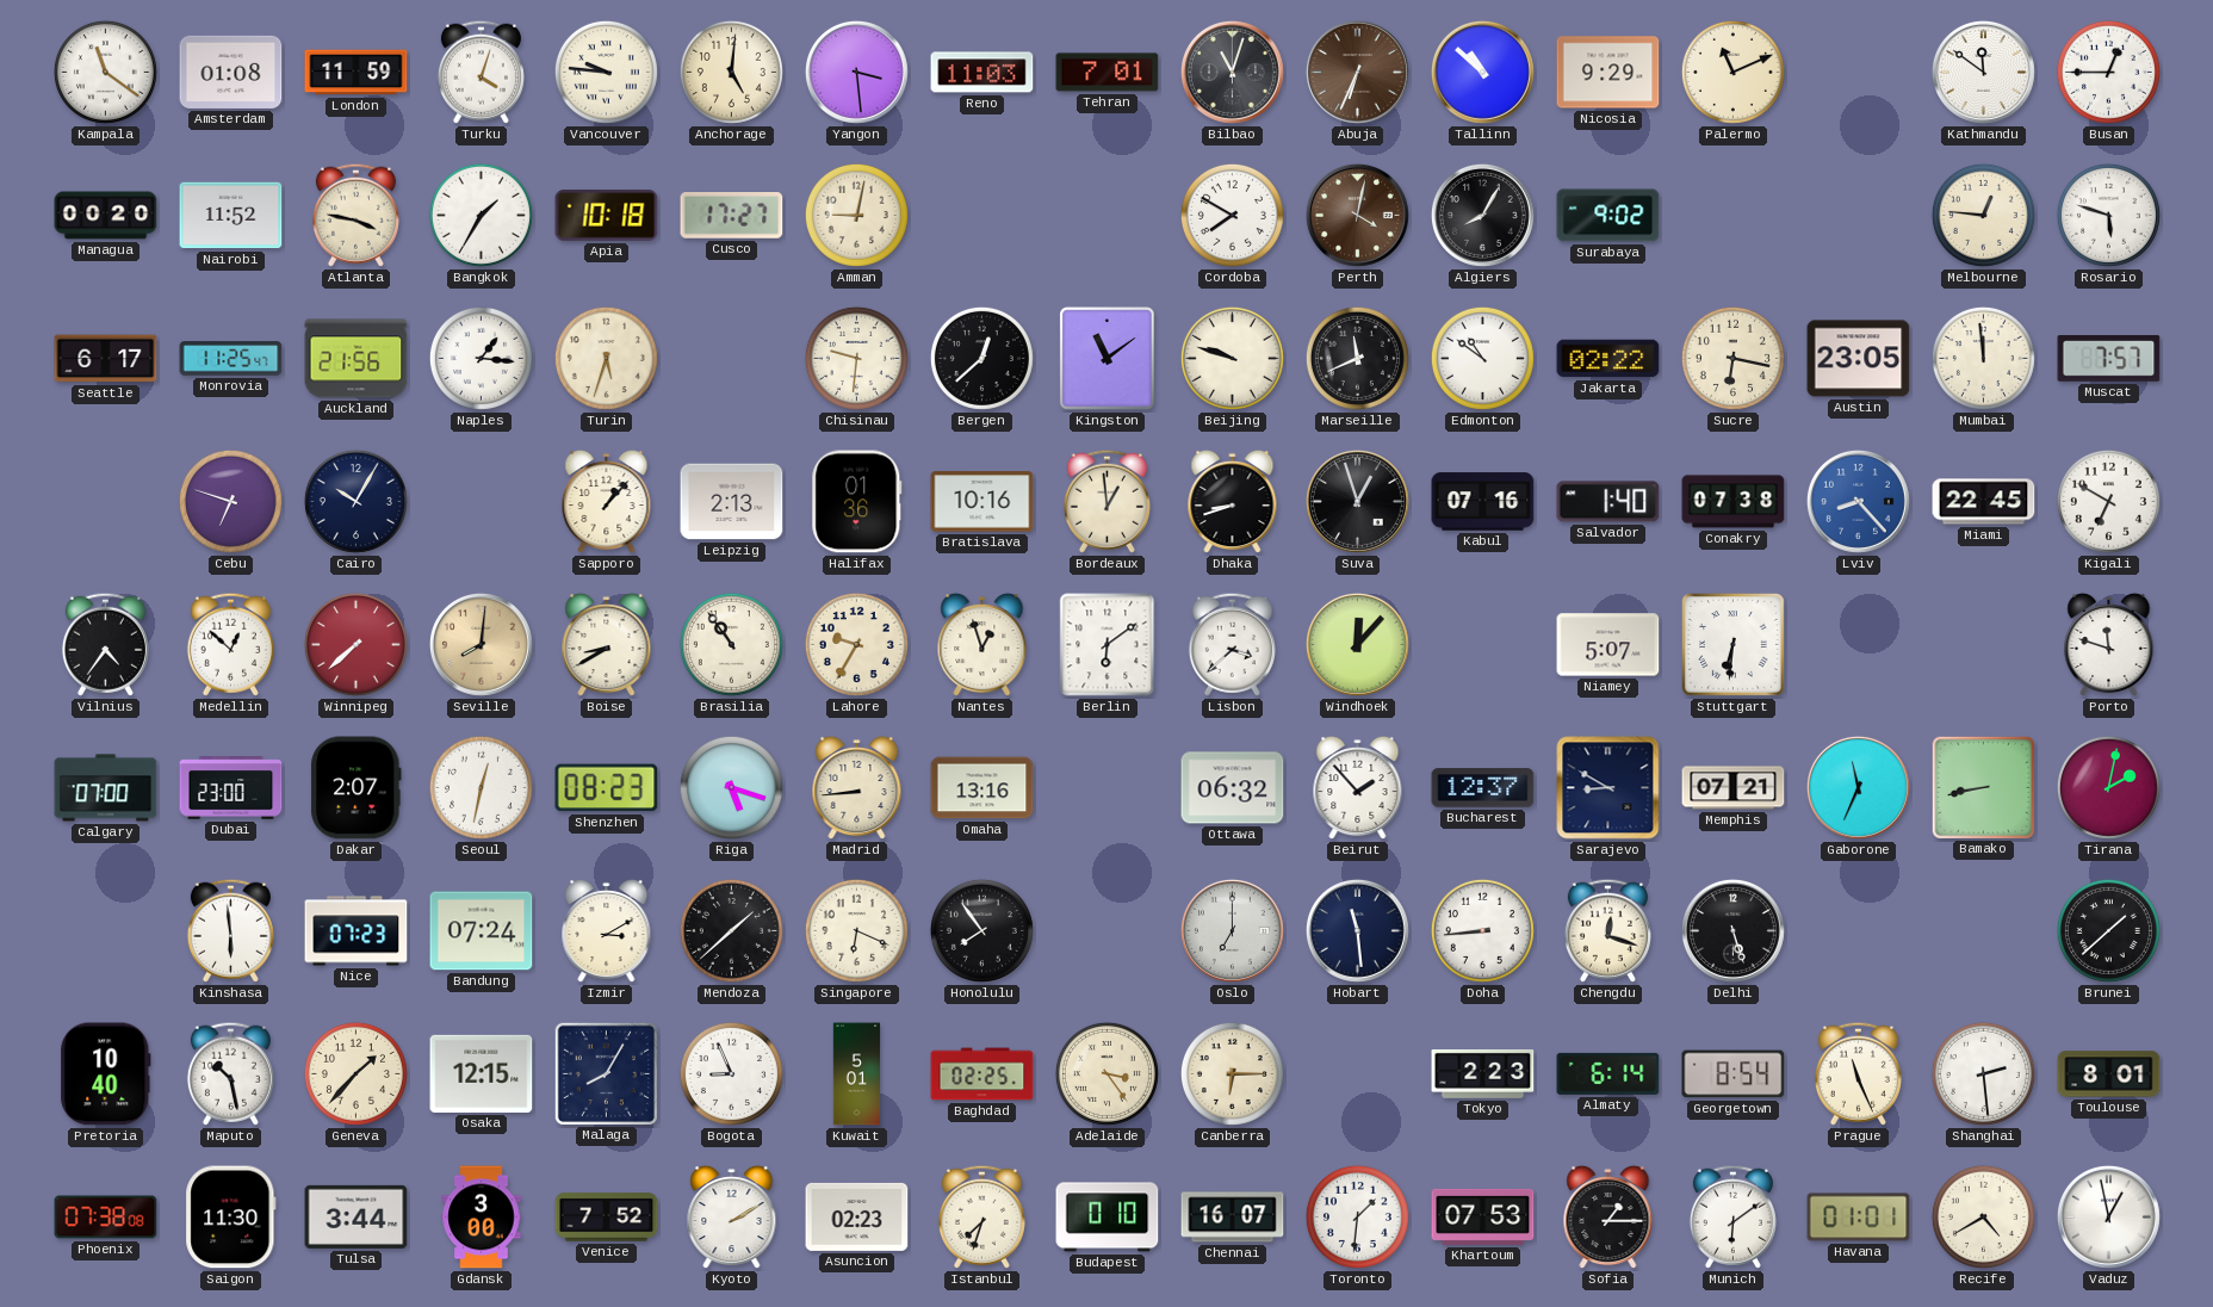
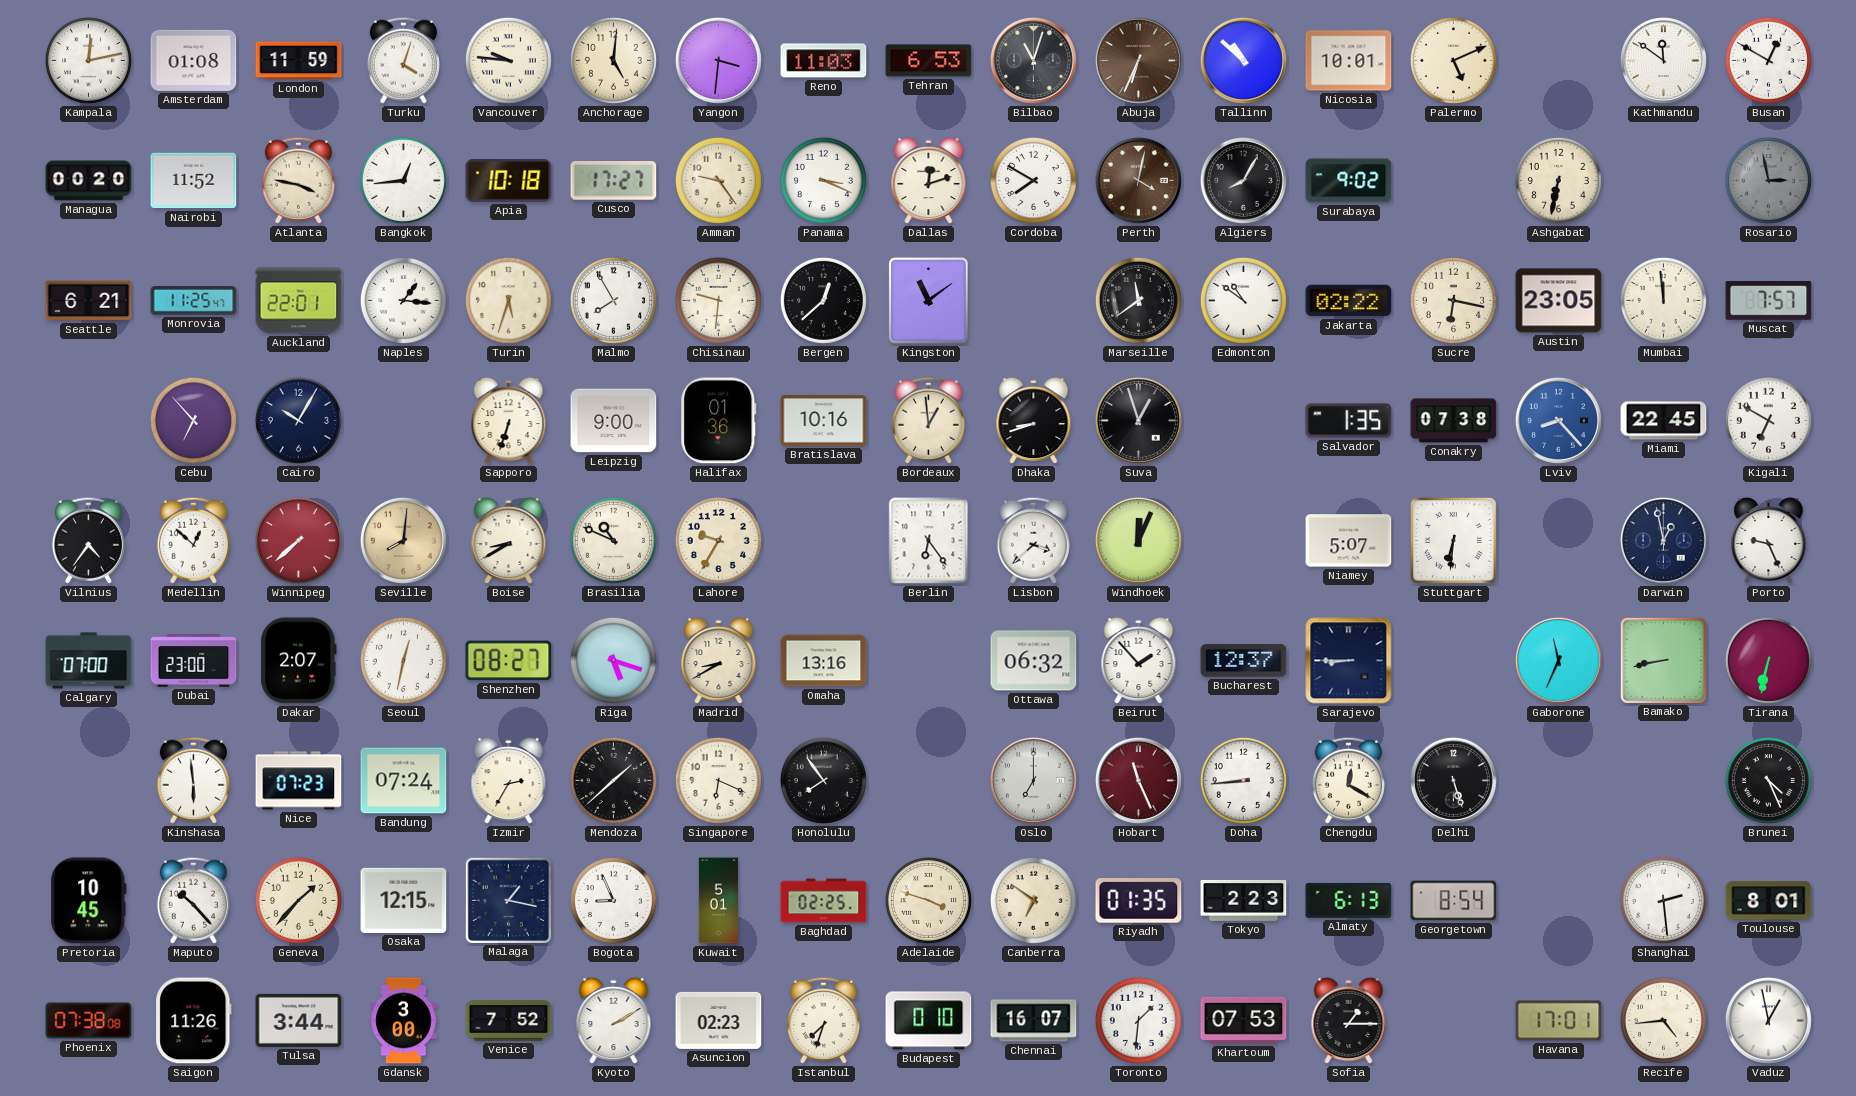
Kampala: 11:21 -> 12:13
Yangon: 3:29 -> 3:31
Tehran: 7:01 -> 6:53
Nicosia: 9:29 -> 10:01
Palermo: 11:11 -> 5:11
Busan: 12:45 -> 12:50
Bangkok: 1:35 -> 12:44
Amman: 9:02 -> 9:24
Panama: none -> 3:19
Dallas: none -> 12:12
Ashgabat: none -> 6:32
Melbourne: 12:46 -> none
Rosario: 5:48 -> 2:58
Rosario dial: white -> grey
Seattle: 6:17 -> 6:21
Auckland: 21:56 -> 22:01
Malmo: none -> 7:55
Beijing: 9:48 -> none
Marseille: 11:41 -> 11:39
Cebu: 6:48 -> 6:53
Sapporo: 1:07 -> 6:33
Leipzig: 2:13 -> 9:00
Kabul: 07:16 -> none
Salvador: 1:40 -> 1:35
Brasilia: 10:54 -> 10:49
Nantes: 12:57 -> none
Berlin: 6:09 -> 6:24
Windhoek: 12:07 -> 12:04
Darwin: none -> 12:58
Porto: 11:48 -> 9:26
Shenzhen: 08:23 -> 08:27
Madrid: 8:44 -> 8:40
Sarajevo: 8:50 -> 8:45
Memphis: 07:21 -> none
Tirana: 2:02 -> 6:32
Izmir: 3:10 -> 2:35
Hobart: 11:29 -> 11:26
Hobart dial: navy -> burgundy
Chengdu: 12:18 -> 12:20
Brunei: 1:38 -> 4:26
Pretoria: 10:40 -> 10:45
Maputo: 10:28 -> 10:23
Malaga: 8:05 -> 1:17
Adelaide: 3:24 -> 3:48
Canberra: 6:15 -> 6:51
Riyadh: none -> 01:35
Almaty: 6:14 -> 6:13
Prague: 11:26 -> none
Saigon: 11:30 -> 11:26
Munich: 6:09 -> none
Havana: 01:01 -> 17:01
Recife: 4:40 -> 4:44
